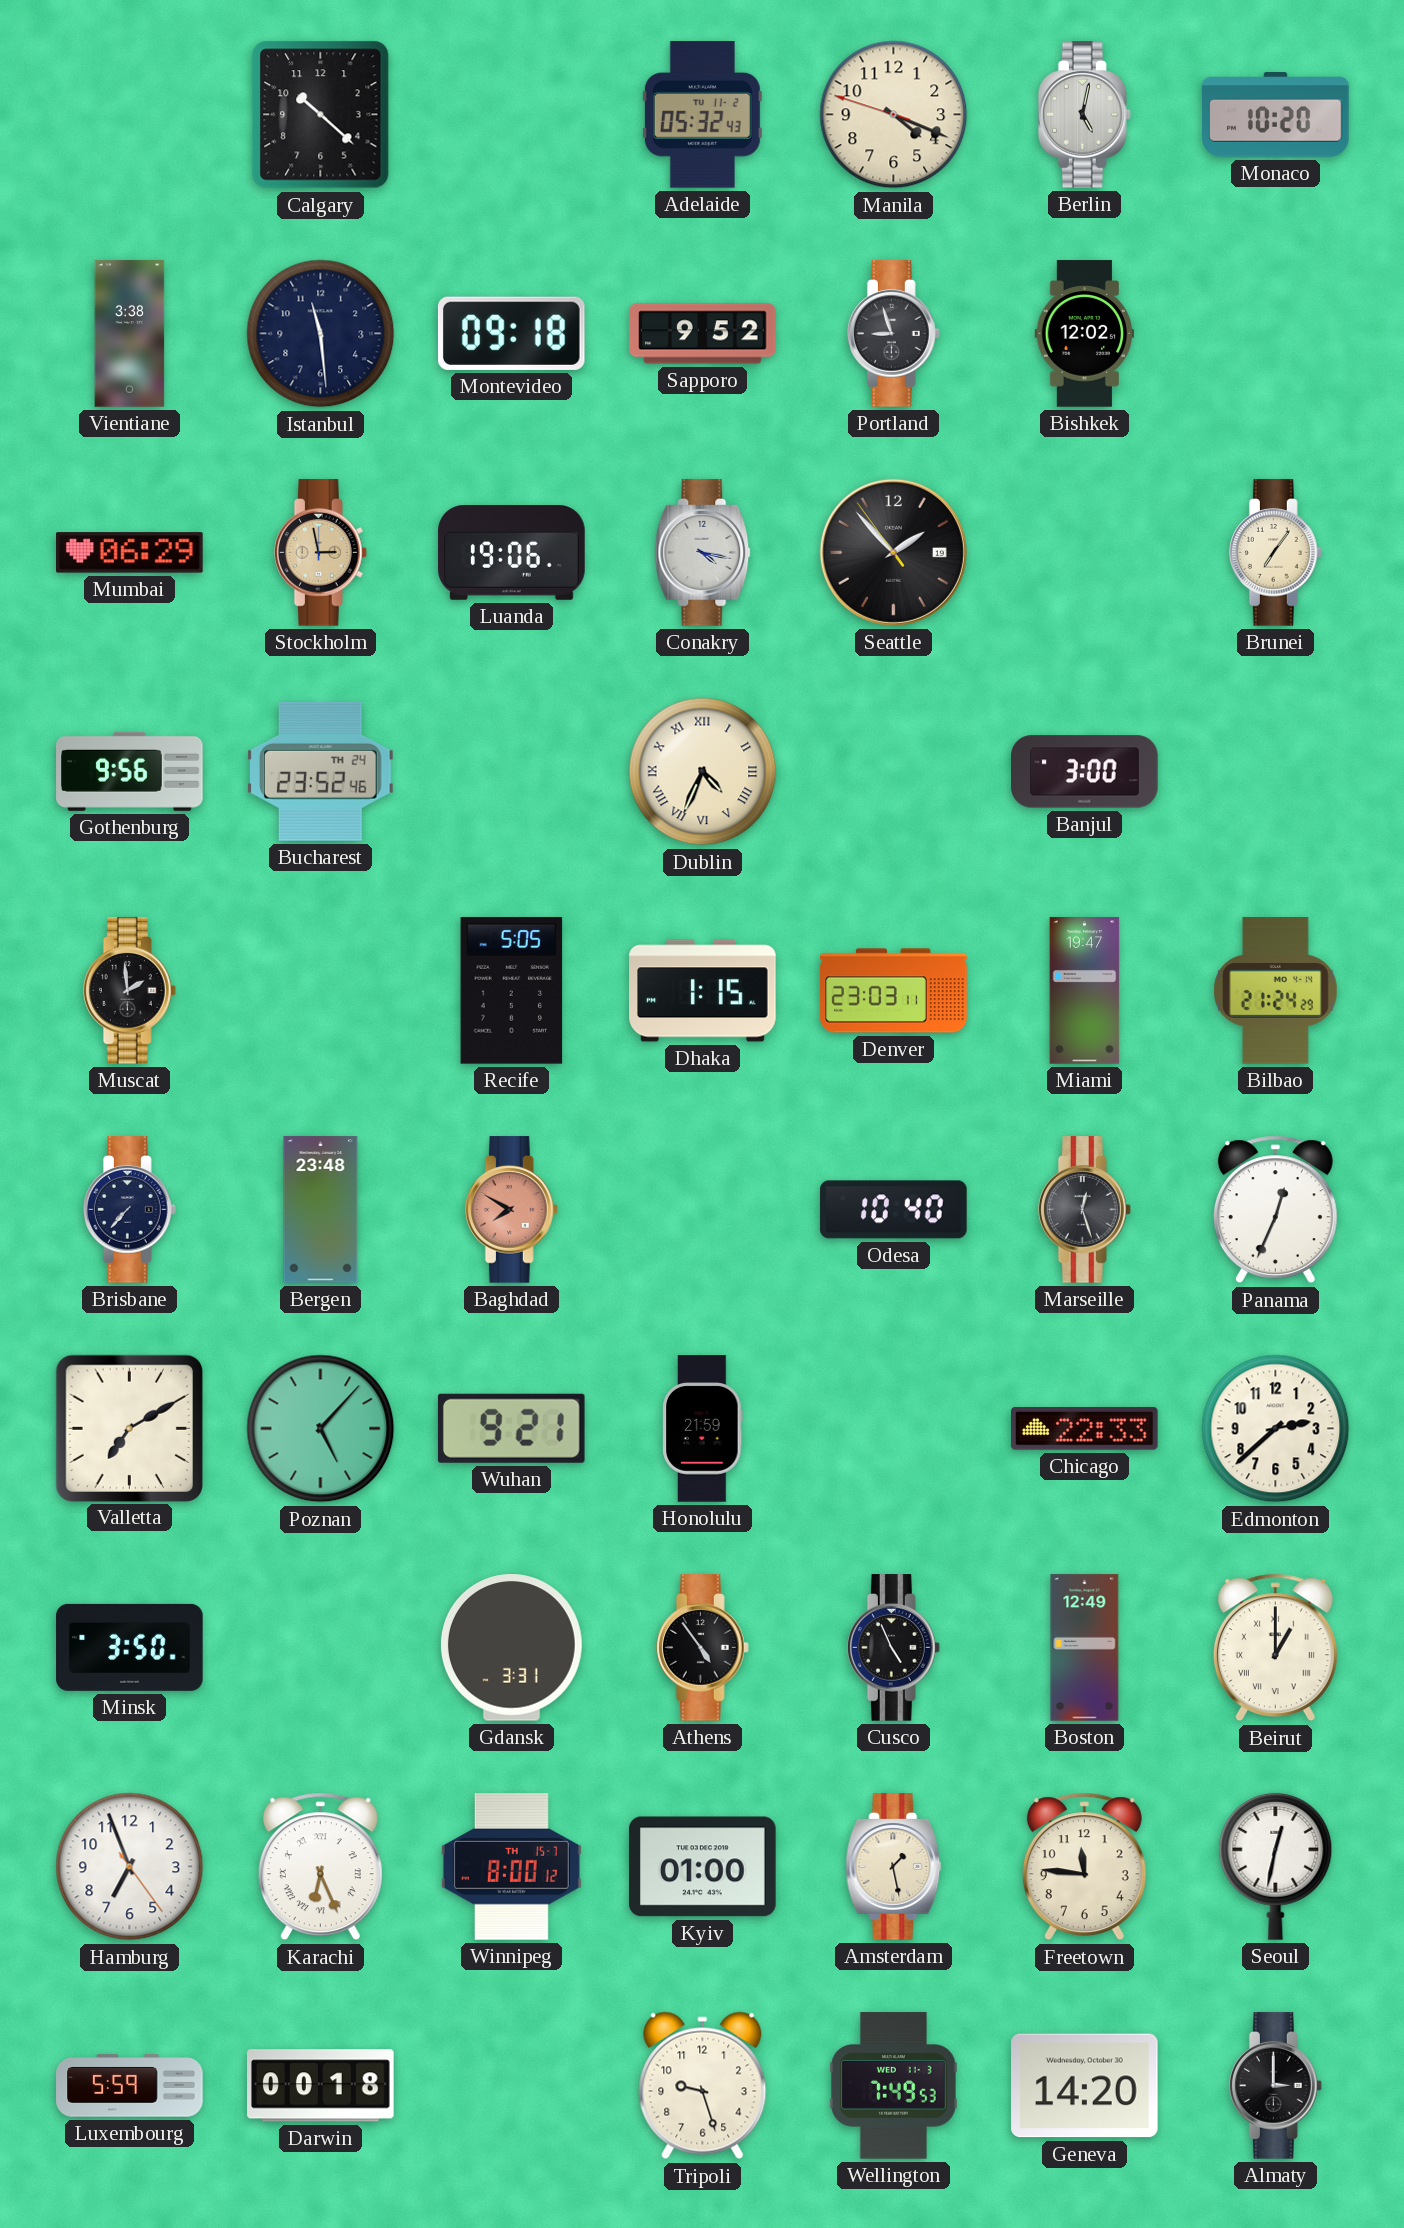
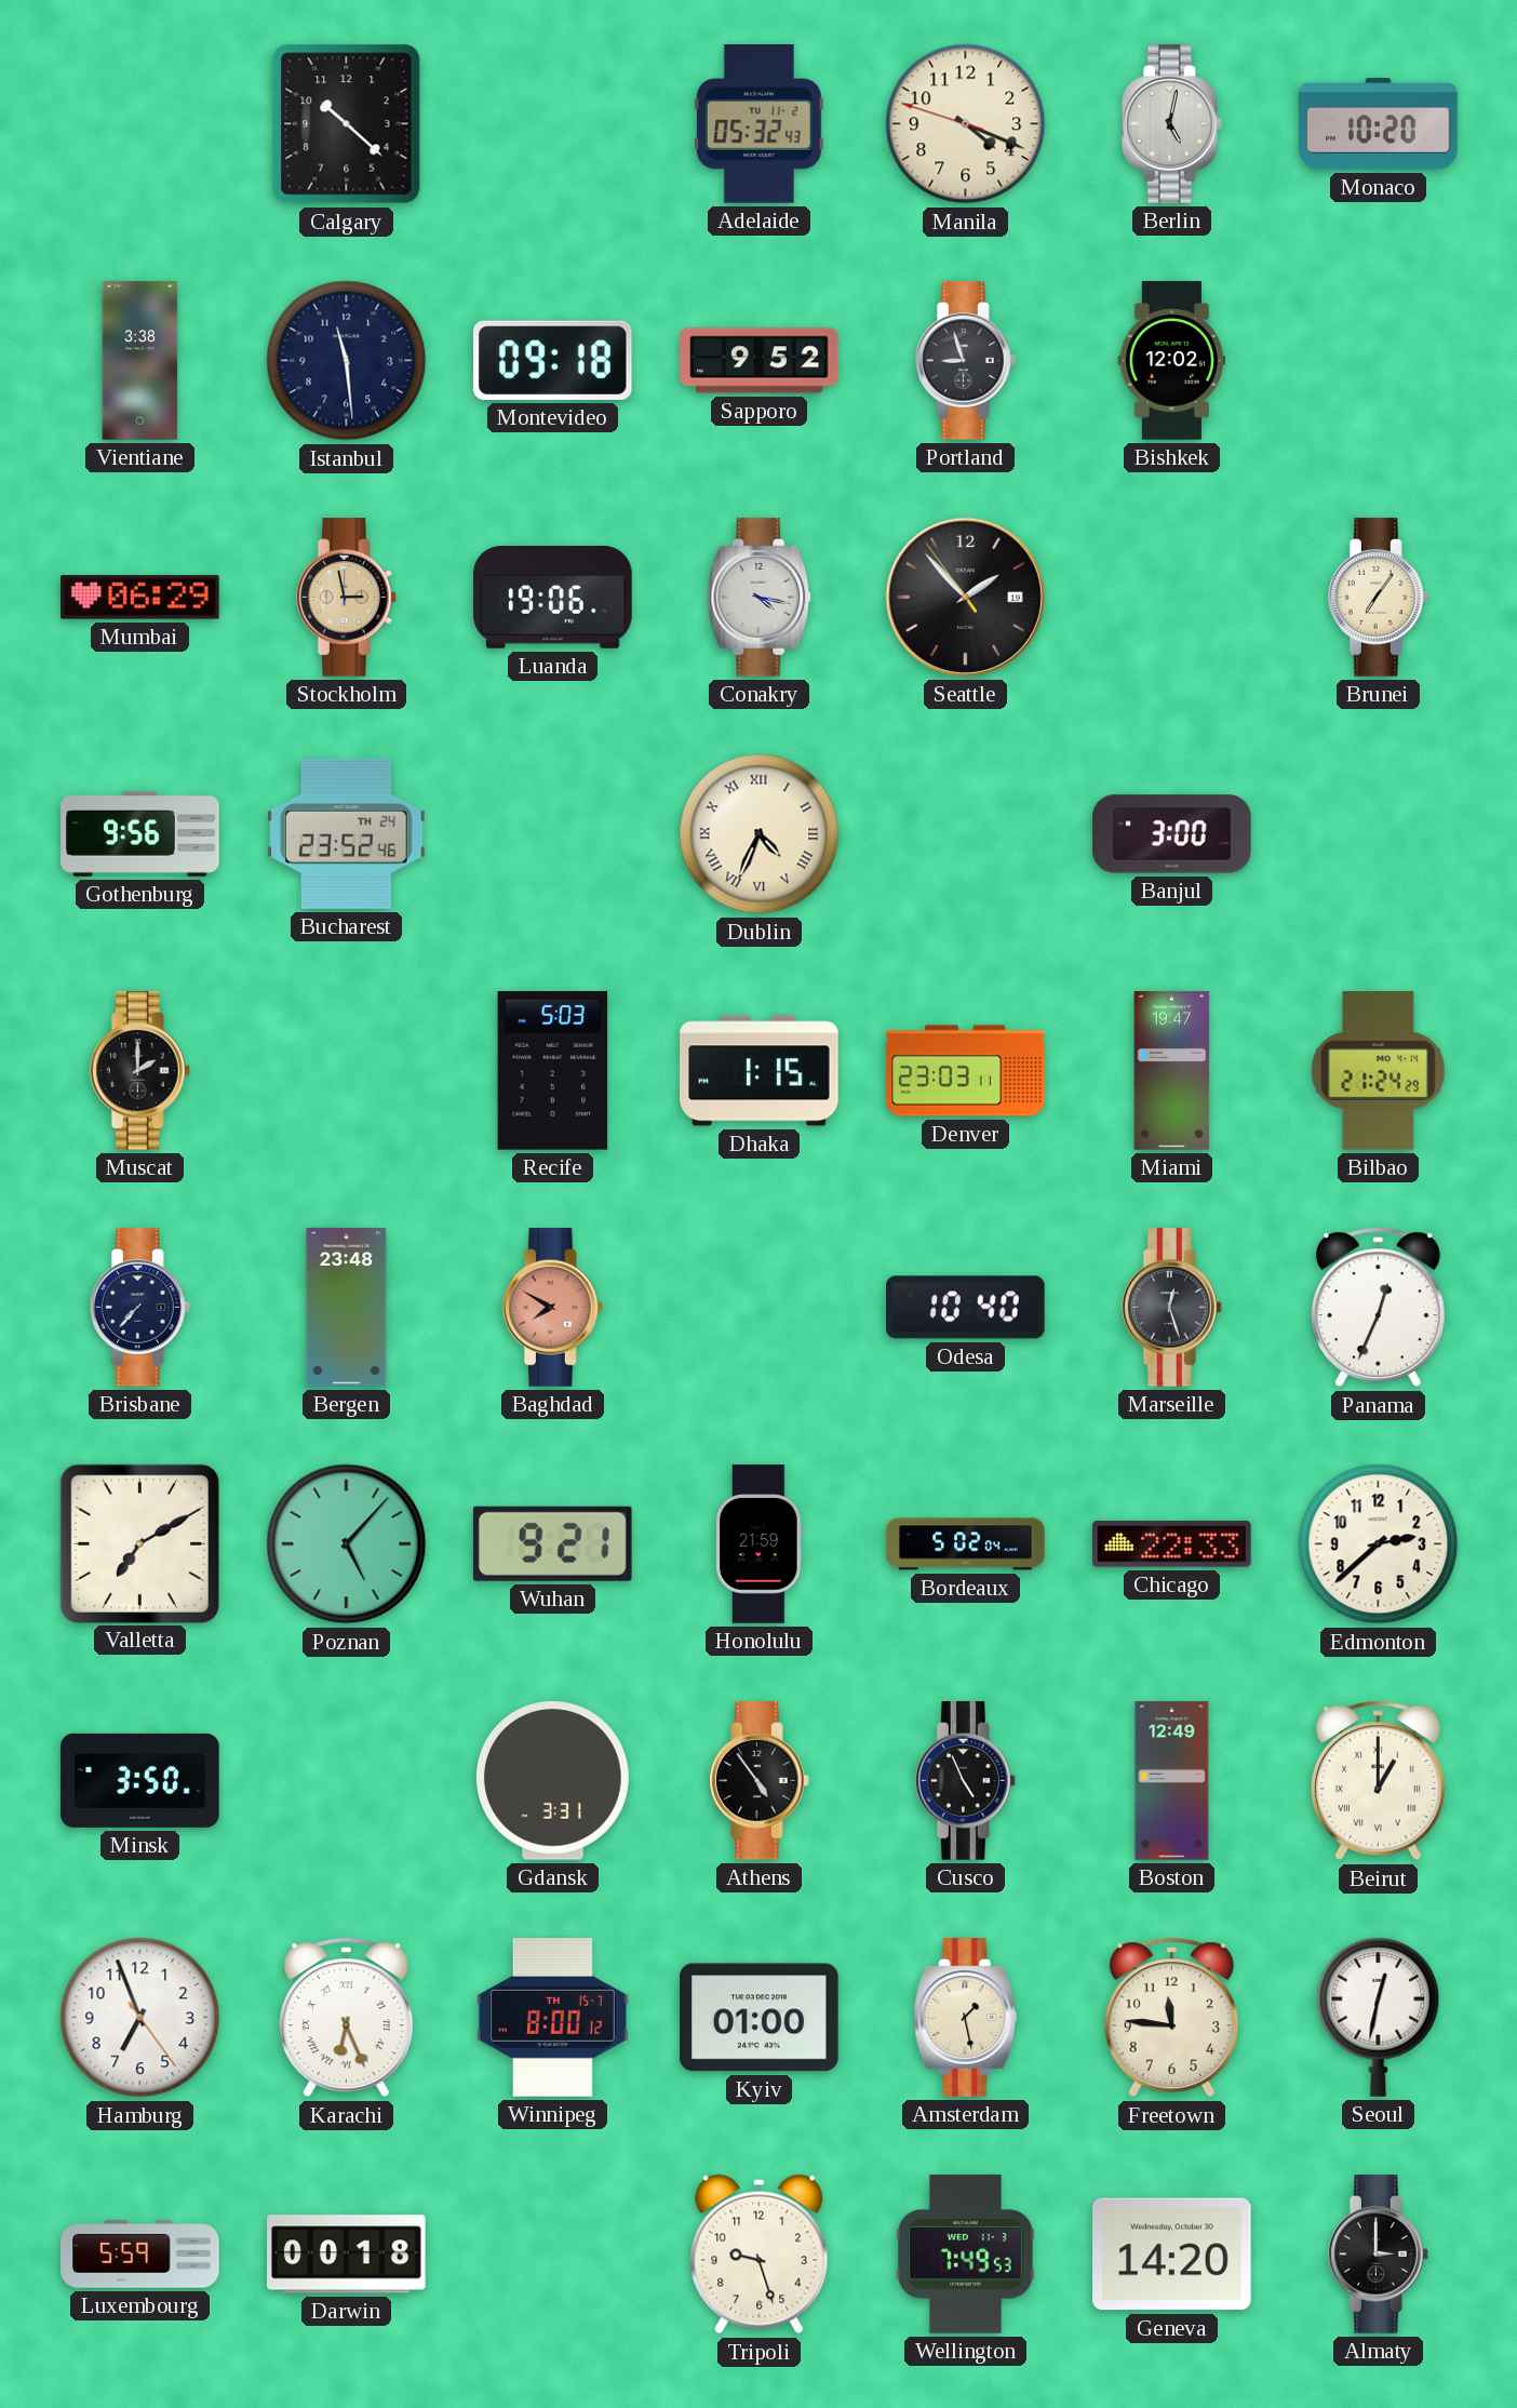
Muscat: 1:59 -> 2:00
Recife: 5:05 -> 5:03
Bordeaux: none -> 5:02
